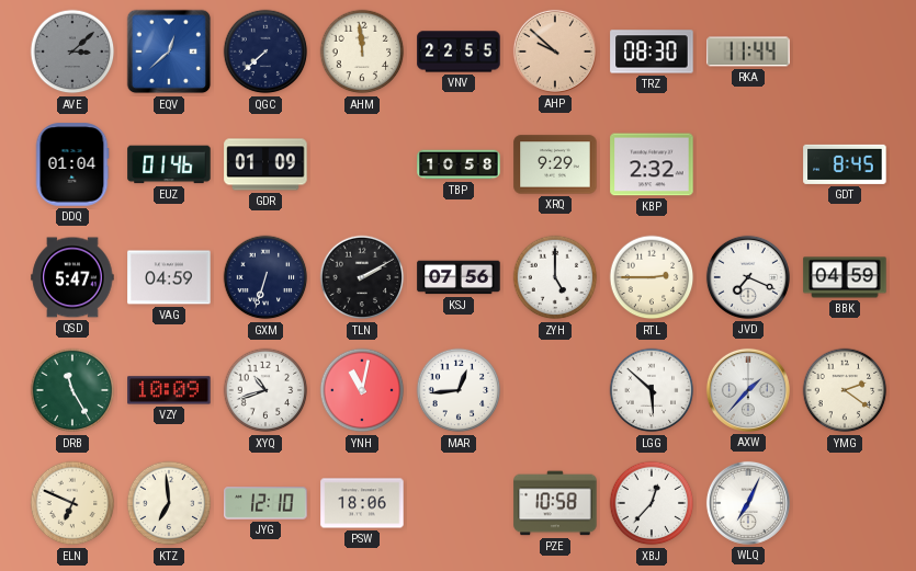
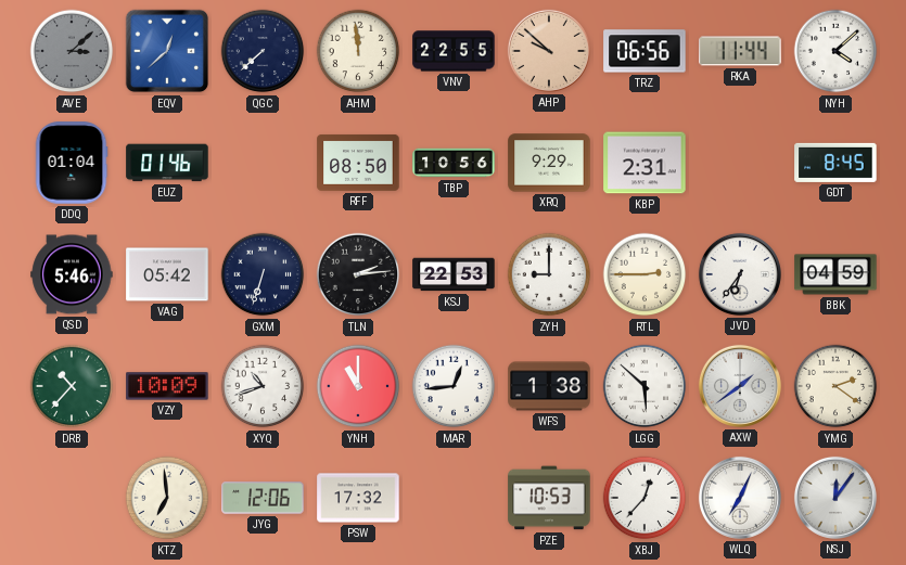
TRZ: 08:30 -> 06:56
NYH: none -> 4:08
GDR: 01:09 -> none
RFF: none -> 08:50
TBP: 10:58 -> 10:56
KBP: 2:32 -> 2:31
QSD: 5:47 -> 5:46
VAG: 04:59 -> 05:42
TLN: 2:10 -> 2:14
KSJ: 07:56 -> 22:53
ZYH: 5:00 -> 9:00
JVD: 7:19 -> 6:36
DRB: 11:25 -> 10:37
YNH: 11:02 -> 11:00
WFS: none -> 1:38
AXW: 1:37 -> 1:39
ELN: 6:49 -> none
JYG: 12:10 -> 12:06
PSW: 18:06 -> 17:32
PZE: 10:58 -> 10:53
NSJ: none -> 12:06
